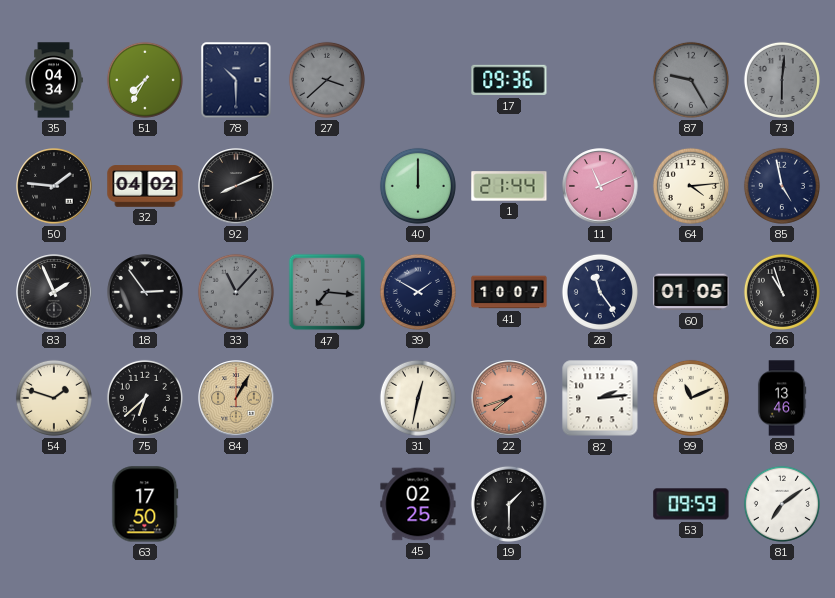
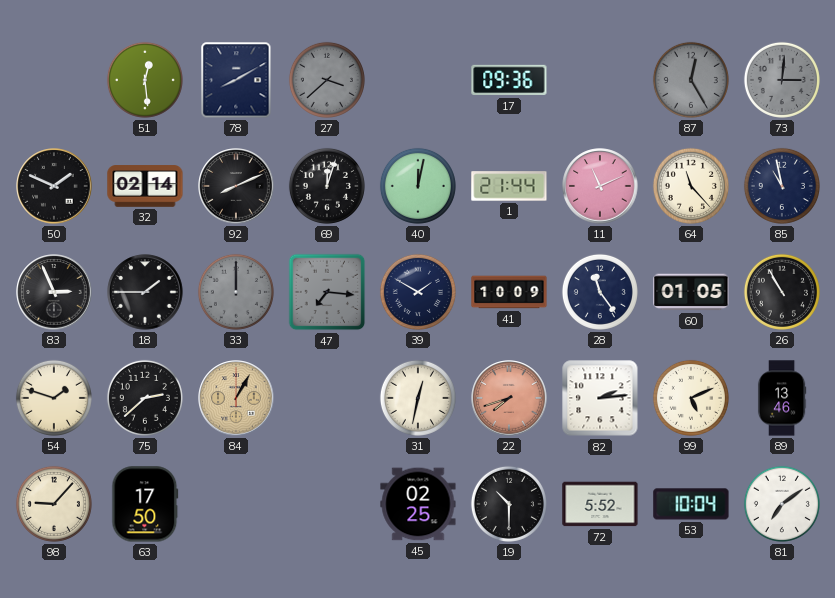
35: 04:34 -> none
51: 7:35 -> 12:29
78: 10:30 -> 8:10
87: 9:25 -> 12:25
73: 6:01 -> 3:01
50: 1:46 -> 1:49
32: 04:02 -> 02:14
69: none -> 12:03
40: 12:00 -> 12:02
64: 4:14 -> 11:23
85: 4:58 -> 10:58
83: 1:56 -> 2:56
18: 2:54 -> 1:45
33: 11:07 -> 12:00
41: 10:07 -> 10:09
26: 10:57 -> 10:55
75: 6:38 -> 2:38
99: 11:11 -> 5:11
98: none -> 9:07
19: 1:30 -> 10:30
72: none -> 5:52
53: 09:59 -> 10:04
